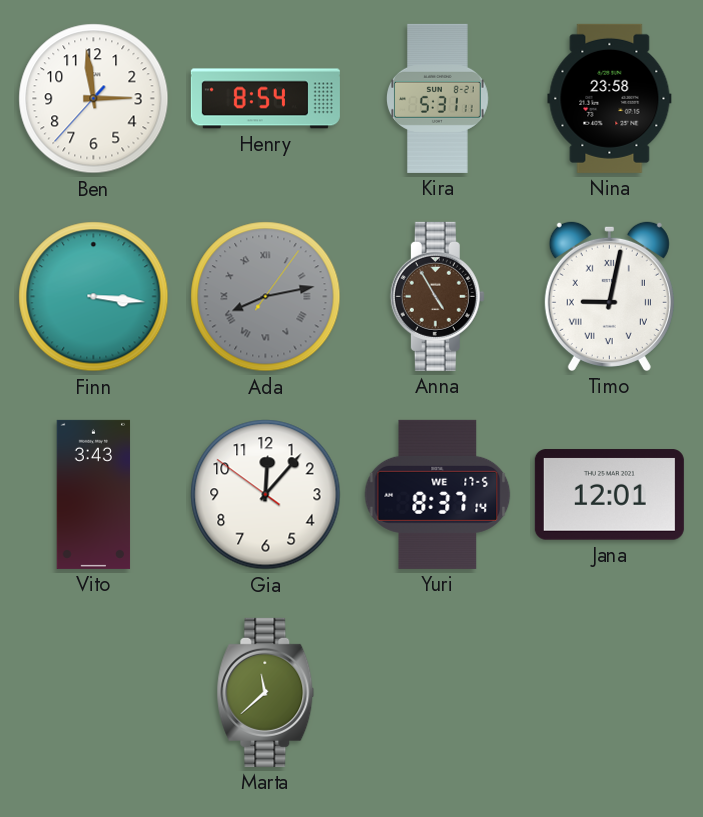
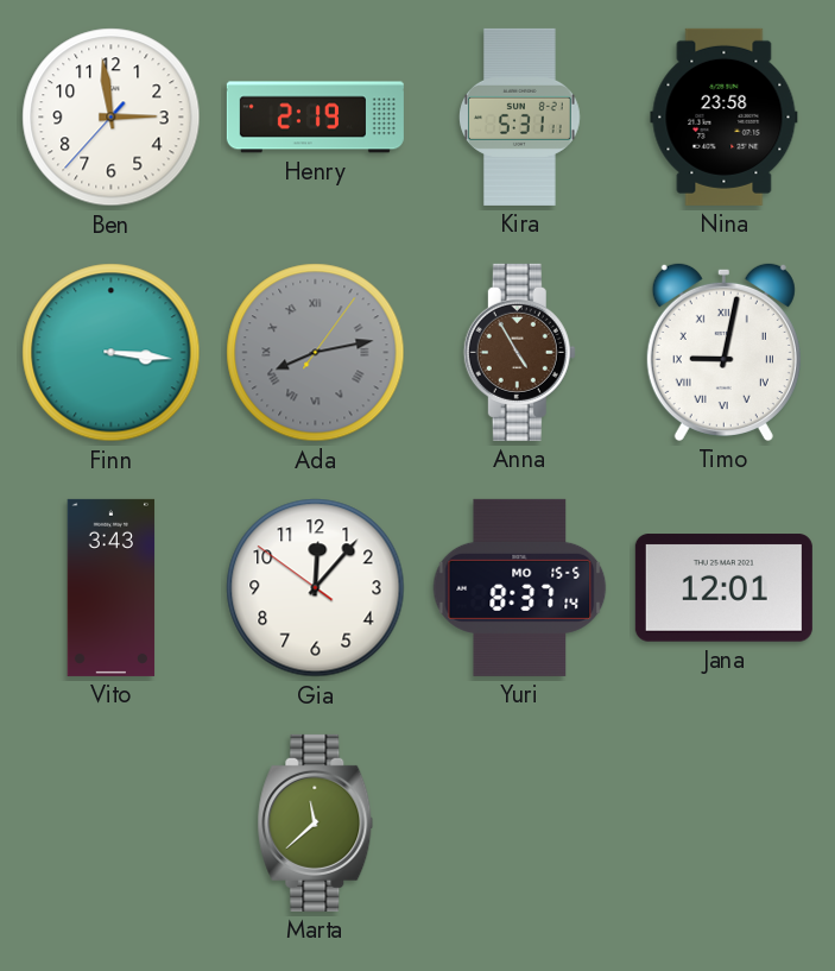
Henry: 8:54 -> 2:19
Yuri date: WE 17-5 -> MO 15-5
